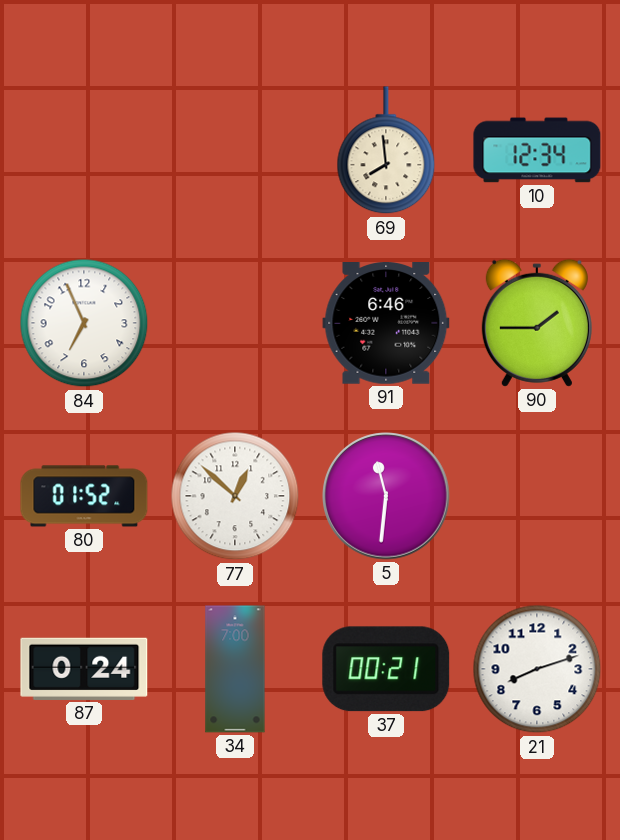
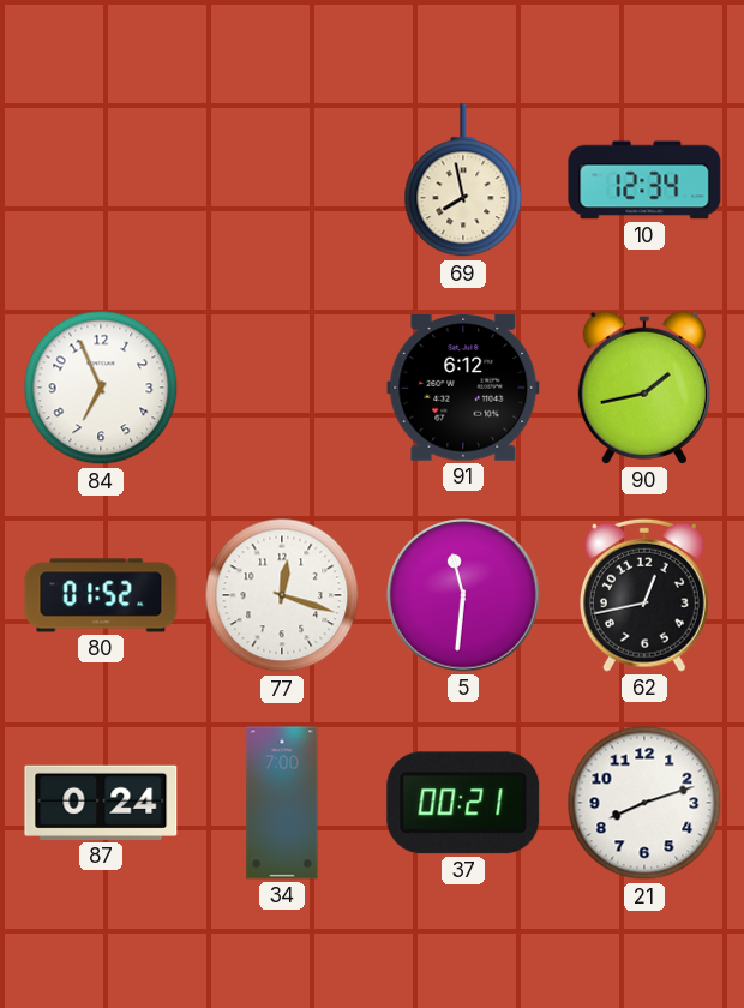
69: 7:59 -> 7:58
91: 6:46 -> 6:12
90: 1:45 -> 1:43
77: 12:52 -> 12:18
62: none -> 12:43
